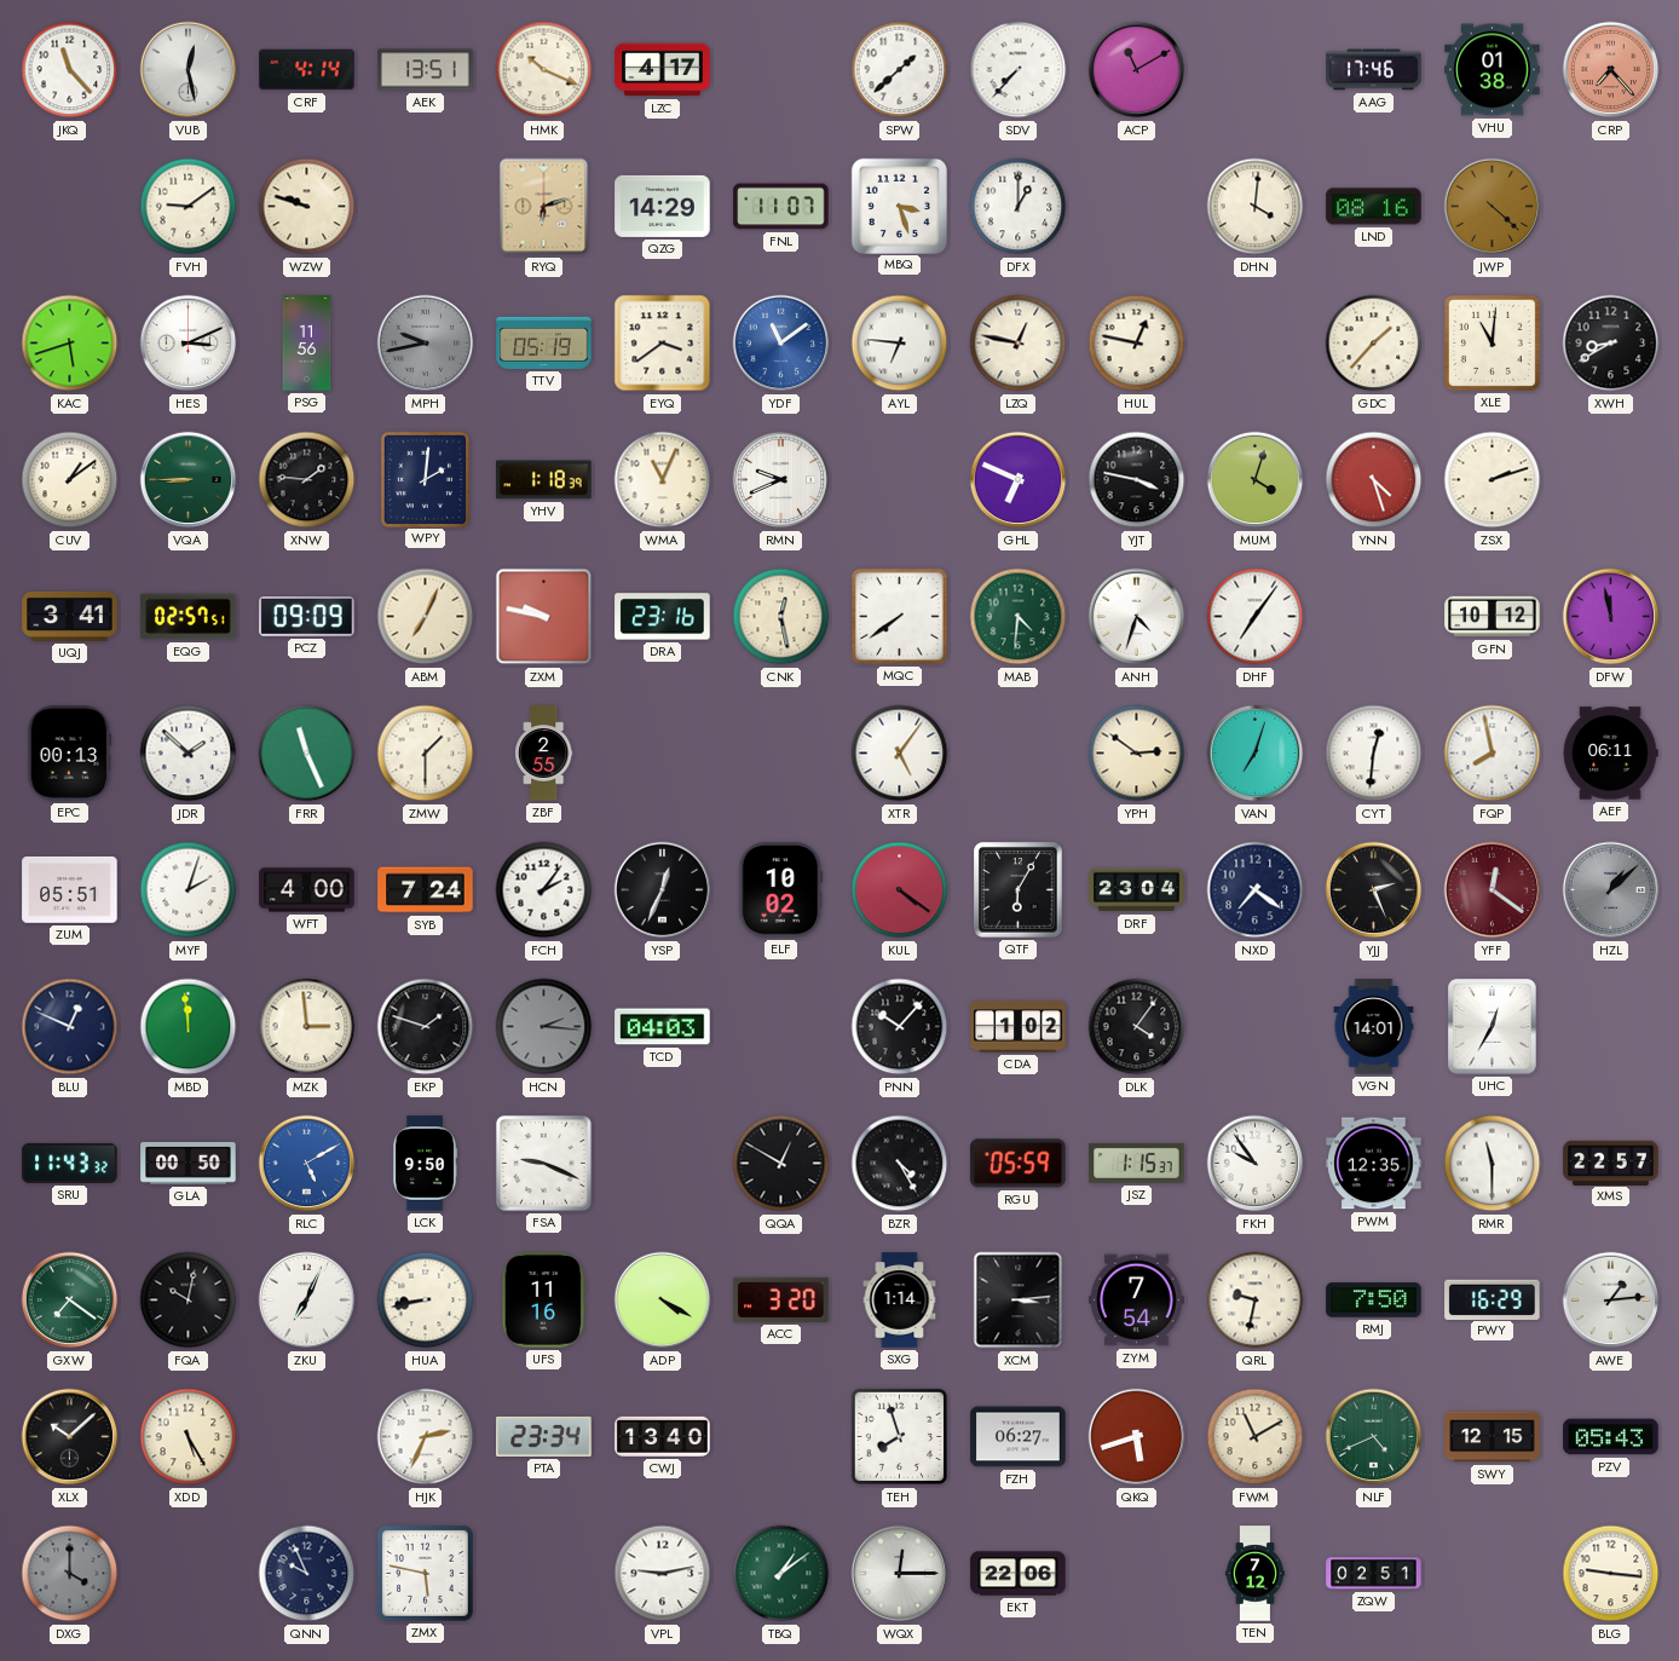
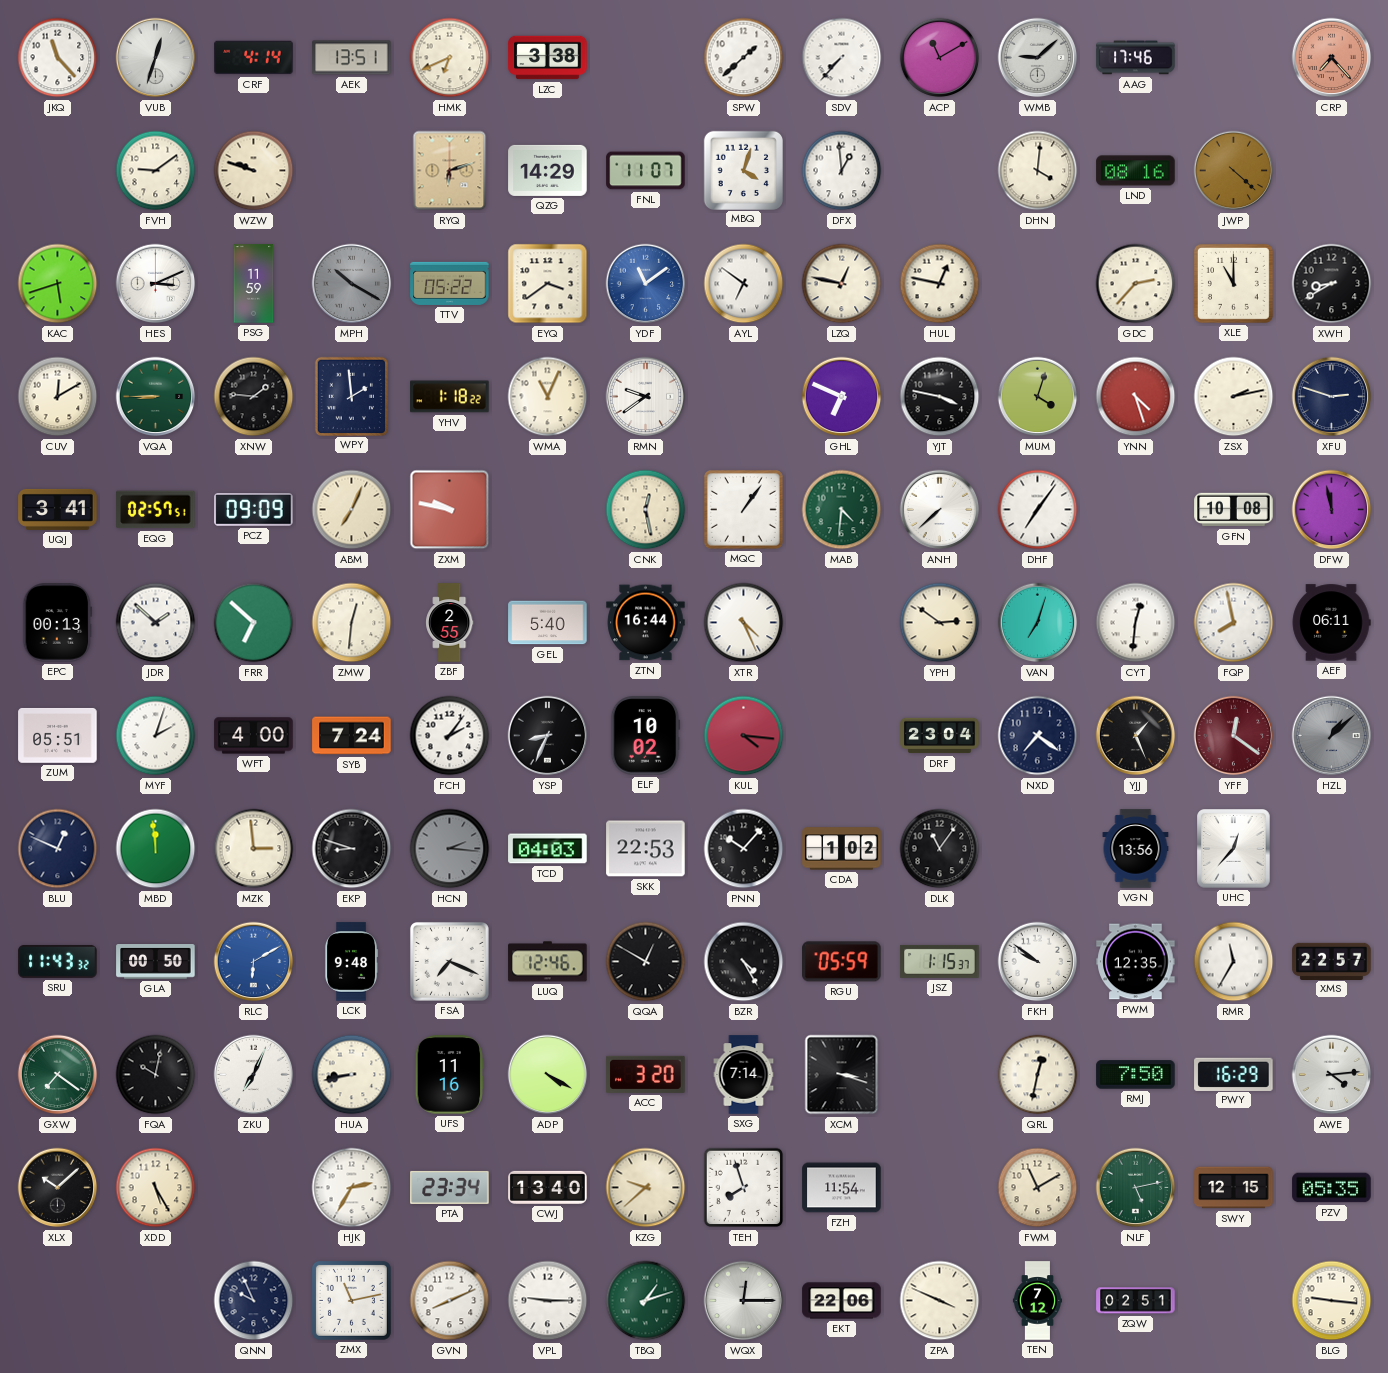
VUB: 12:28 -> 12:33
HMK: 10:19 -> 6:41
LZC: 4:17 -> 3:38
WMB: none -> 9:08
VHU: 01:38 -> none
MBQ: 3:27 -> 4:03
DFX: 1:00 -> 12:59
PSG: 11:56 -> 11:59
MPH: 9:43 -> 10:20
TTV: 05:19 -> 05:22
AYL: 6:46 -> 6:51
GDC: 1:37 -> 2:37
XLE: 11:01 -> 11:00
CUV: 1:09 -> 12:10
WPY: 2:01 -> 1:59
YHV: 1:18:39 -> 1:18:22
RMN: 9:41 -> 9:39
ZSX: 2:12 -> 2:13
XFU: none -> 2:48
DRA: 23:16 -> none
MQC: 7:39 -> 1:06
ANH: 4:33 -> 7:38
GFN: 10:12 -> 10:08
FRR: 11:26 -> 6:52
ZMW: 1:30 -> 12:31
GEL: none -> 5:40
ZTN: none -> 16:44
XTR: 5:06 -> 4:26
YSP: 12:34 -> 8:34
KUL: 4:21 -> 4:16
QTF: 6:05 -> none
YJJ: 2:26 -> 1:26
EKP: 1:48 -> 8:48
SKK: none -> 22:53
DLK: 4:06 -> 11:06
VGN: 14:01 -> 13:56
UHC: 12:35 -> 12:37
RLC: 5:10 -> 6:10
LCK: 9:50 -> 9:48
FSA: 9:19 -> 7:19
LUQ: none -> 12:46
FKH: 9:54 -> 9:51
RMR: 11:30 -> 11:35
SXG: 1:14 -> 7:14
XCM: 3:14 -> 3:18
ZYM: 7:54 -> none
QRL: 9:32 -> 12:32
AWE: 1:14 -> 4:14
HJK: 2:34 -> 2:35
KZG: none -> 9:38
FZH: 06:27 -> 11:54
QKQ: 5:42 -> none
NLF: 4:41 -> 5:13
PZV: 05:43 -> 05:35
DXG: 4:00 -> none
ZMX: 5:47 -> 11:13
GVN: none -> 8:11
VPL: 9:13 -> 9:15
TBQ: 1:09 -> 1:12
ZPA: none -> 3:49
